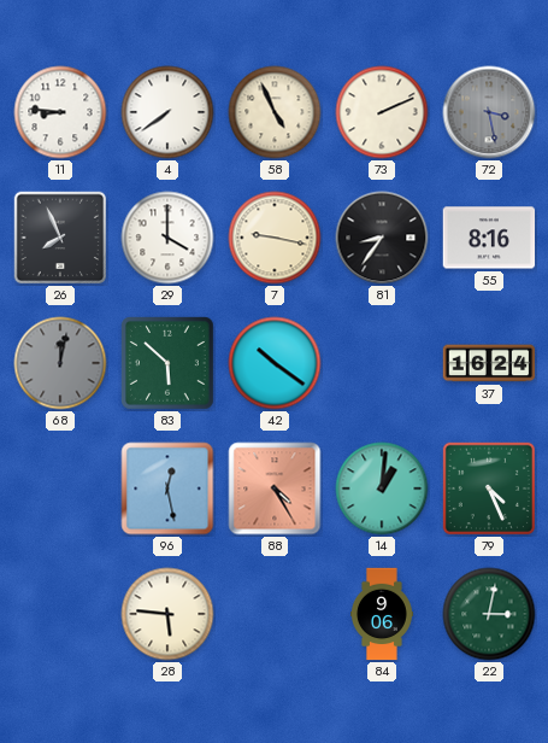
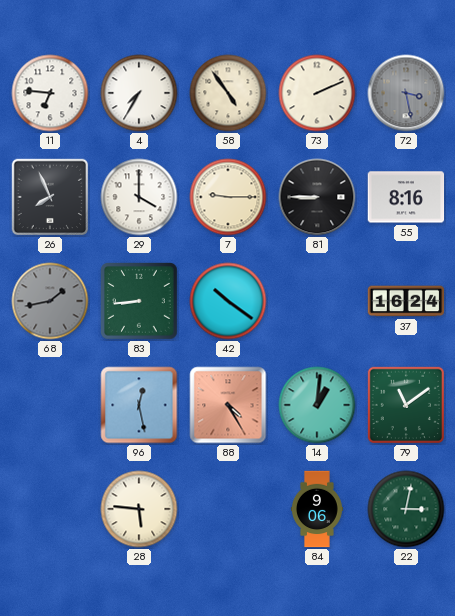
11: 8:46 -> 6:46
4: 7:39 -> 7:35
58: 4:56 -> 4:54
7: 9:17 -> 9:15
81: 8:36 -> 8:45
68: 12:02 -> 1:43
83: 5:52 -> 8:44
79: 4:26 -> 11:09
